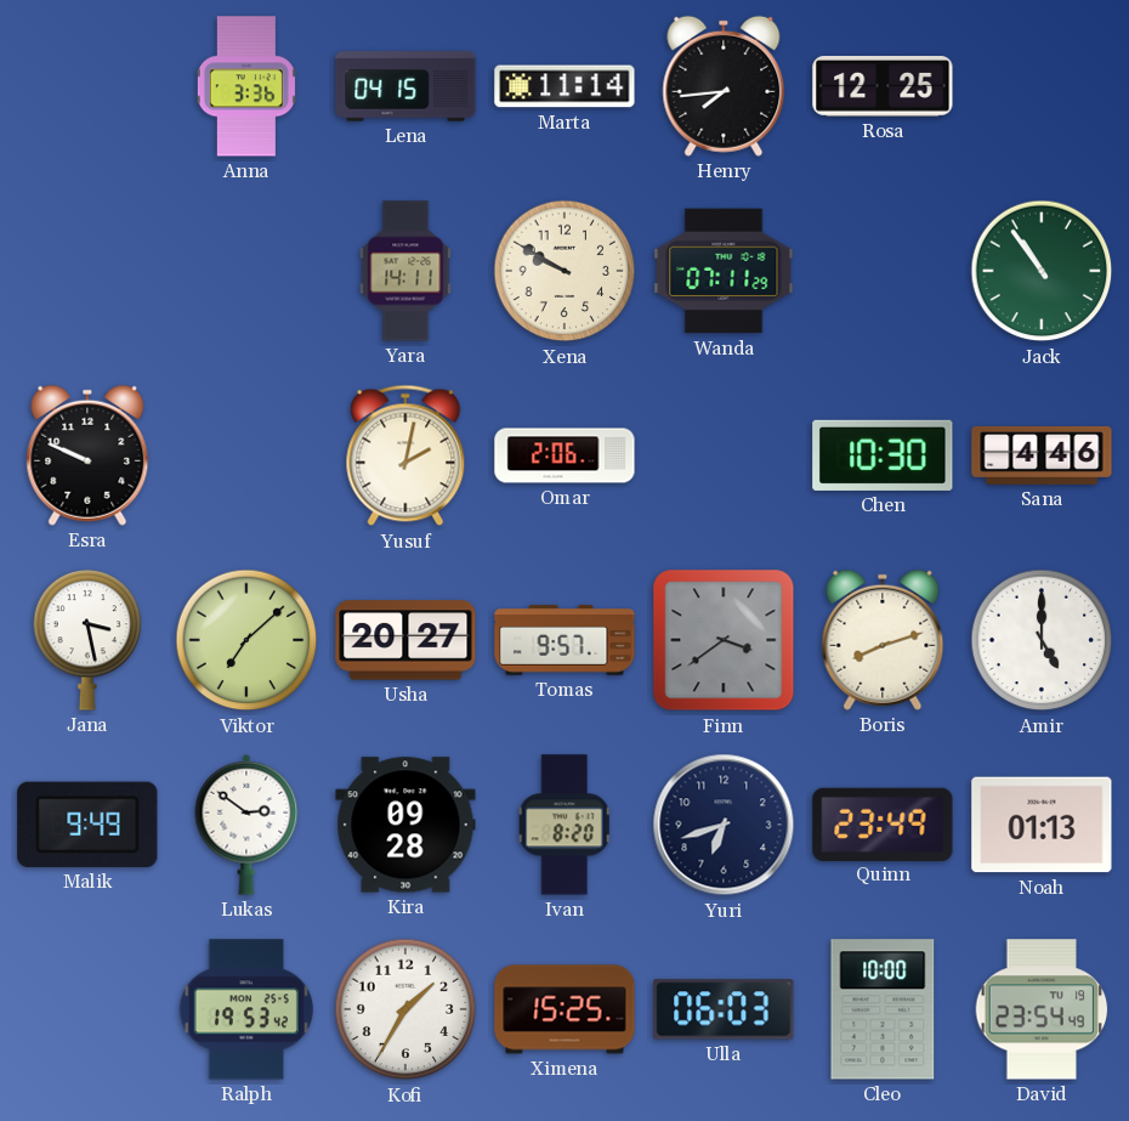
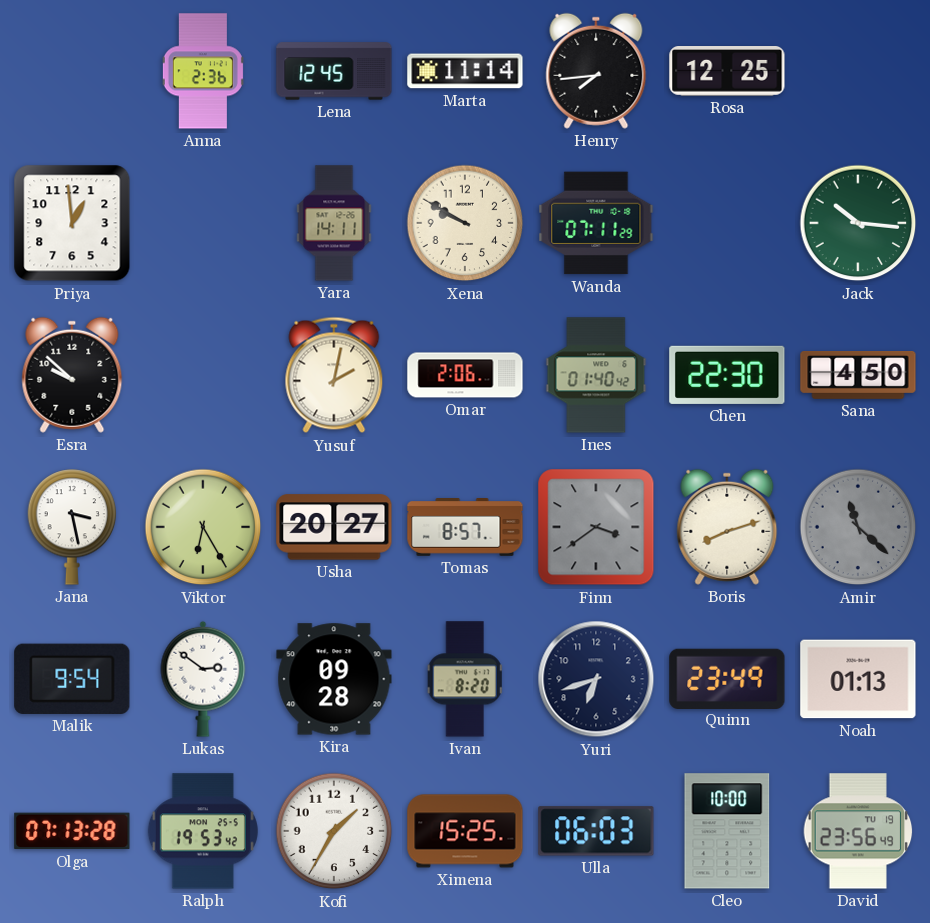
Anna: 3:36 -> 2:36
Lena: 04:15 -> 12:45
Priya: none -> 12:59
Jack: 10:54 -> 10:16
Esra: 9:49 -> 9:52
Ines: none -> 01:40
Chen: 10:30 -> 22:30
Sana: 4:46 -> 4:50
Viktor: 7:08 -> 6:25
Tomas: 9:57 -> 8:57
Amir: 5:00 -> 11:22
Amir dial: white -> grey
Malik: 9:49 -> 9:54
Olga: none -> 07:13
David: 23:54 -> 23:56
